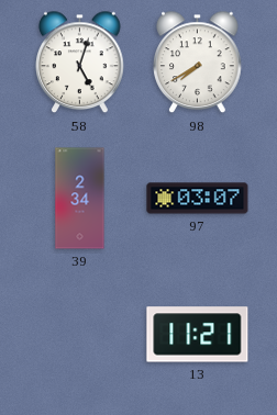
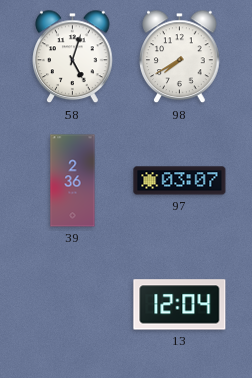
39: 2:34 -> 2:36
13: 11:21 -> 12:04
